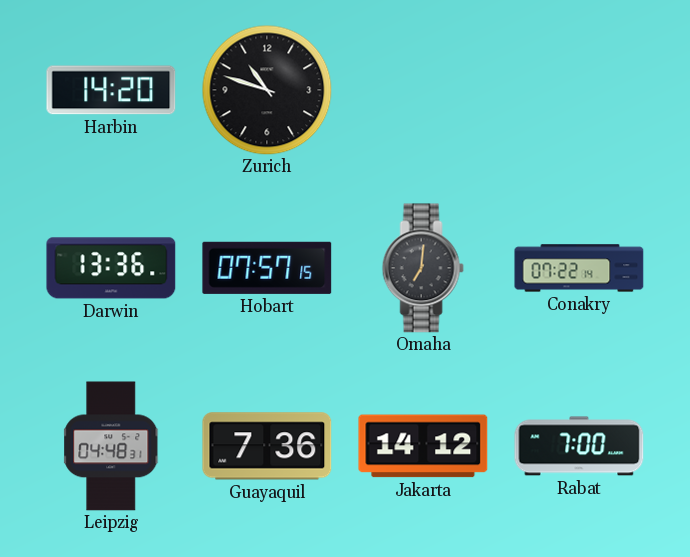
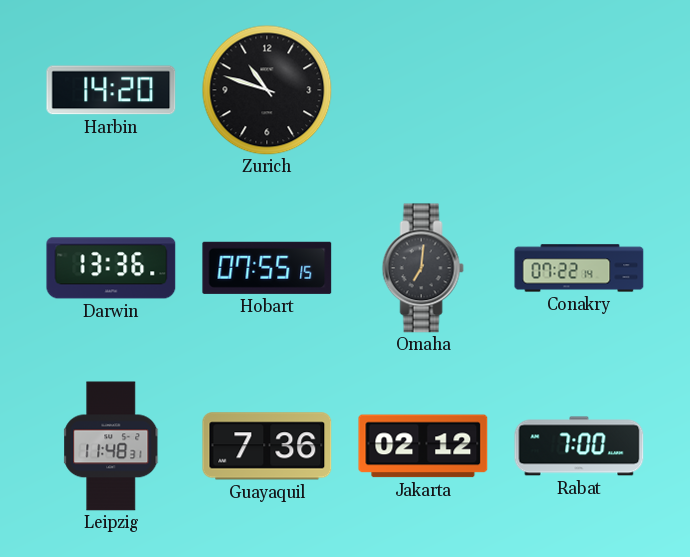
Hobart: 07:57 -> 07:55
Leipzig: 04:48 -> 11:48
Jakarta: 14:12 -> 02:12
